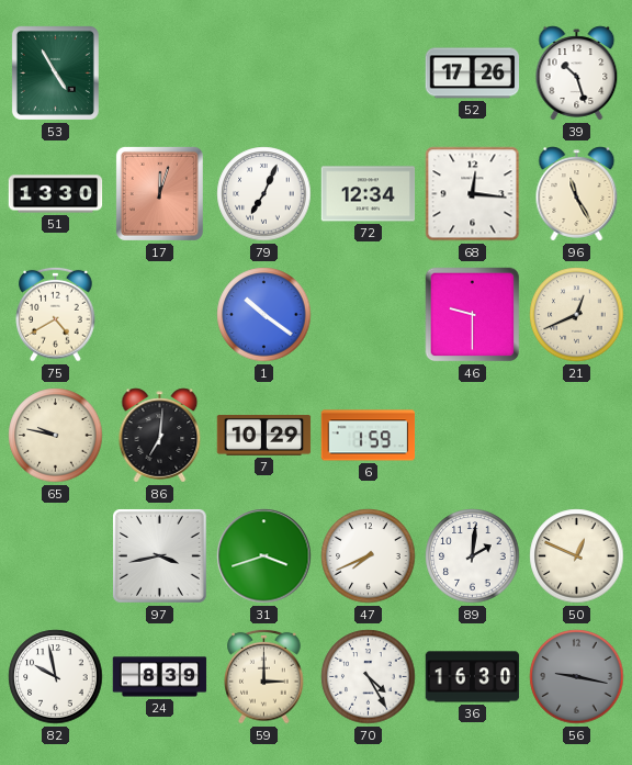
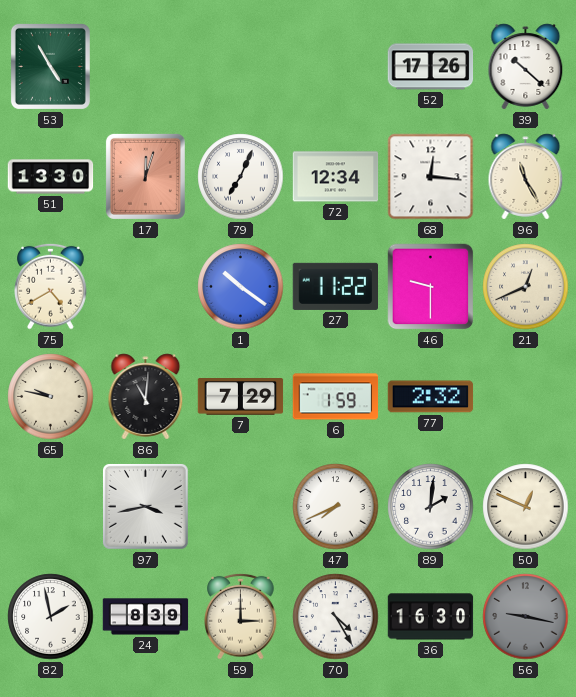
39: 10:27 -> 10:22
27: none -> 11:22
86: 7:01 -> 11:01
7: 10:29 -> 7:29
77: none -> 2:32
31: 3:42 -> none
82: 9:58 -> 1:58
